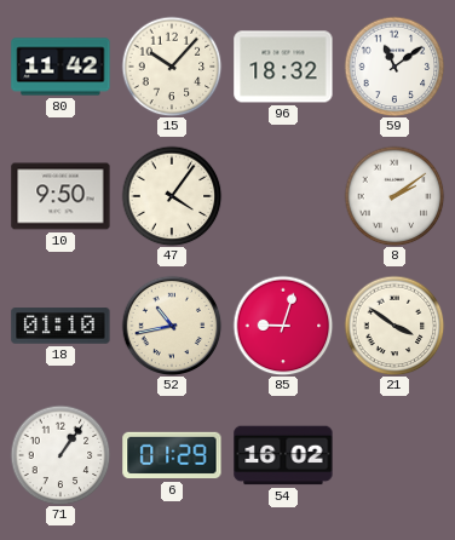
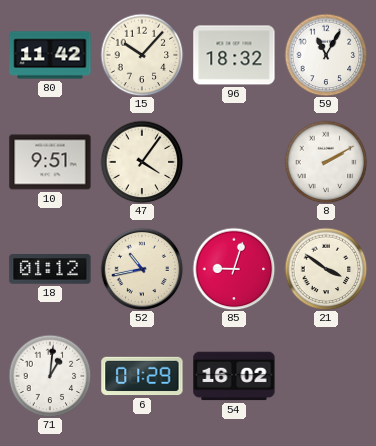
59: 11:09 -> 11:05
10: 9:50 -> 9:51
8: 2:09 -> 2:10
18: 01:10 -> 01:12
71: 1:06 -> 1:01
